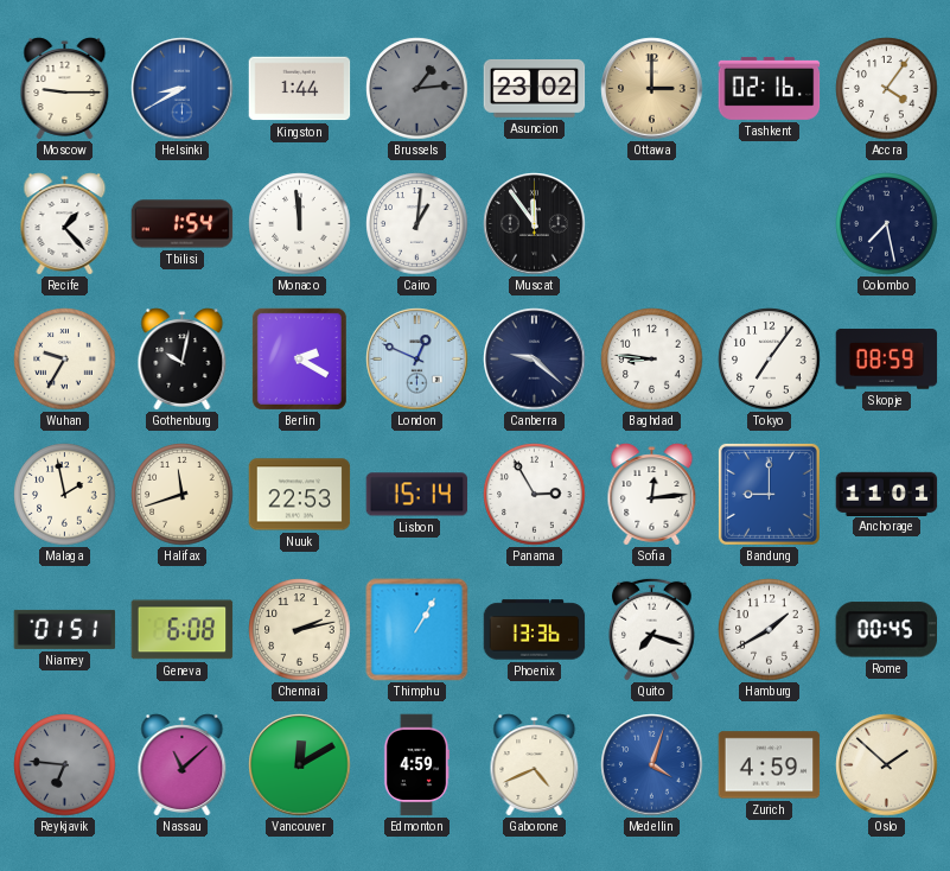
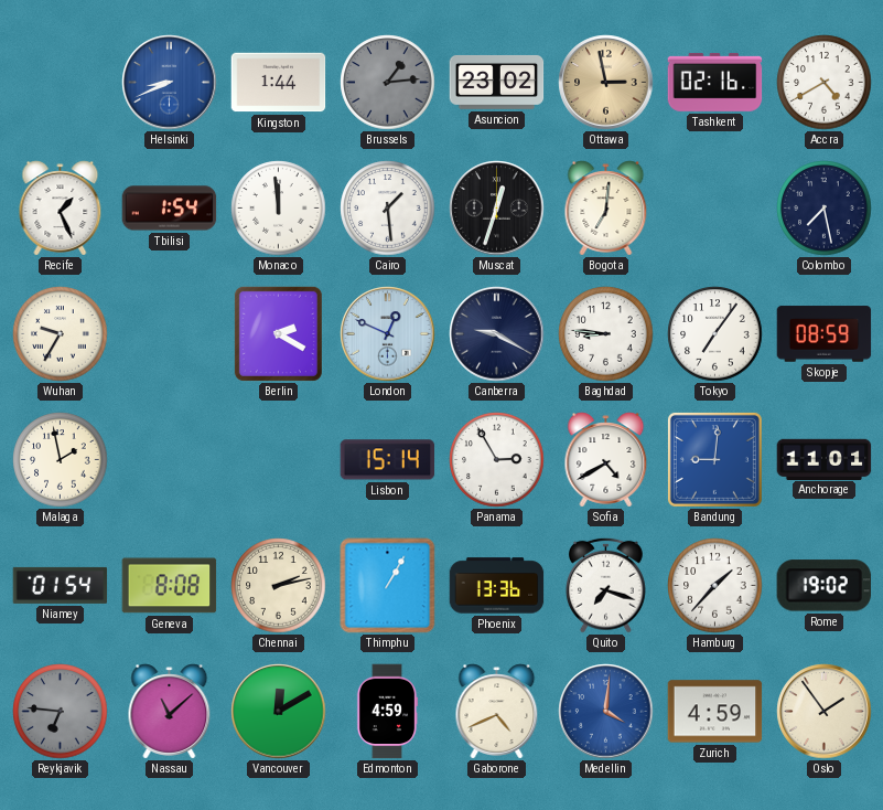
Moscow: 9:15 -> none
Helsinki: 8:40 -> 8:41
Ottawa: 3:00 -> 2:58
Accra: 4:06 -> 4:40
Recife: 1:23 -> 1:26
Cairo: 1:01 -> 1:29
Muscat: 11:54 -> 12:33
Bogota: none -> 7:01
Gothenburg: 10:02 -> none
Canberra: 9:22 -> 9:20
Halifax: 11:42 -> none
Nuuk: 22:53 -> none
Sofia: 12:14 -> 4:40
Bandung: 9:00 -> 9:01
Niamey: 01:51 -> 01:54
Geneva: 6:08 -> 8:08
Hamburg: 1:40 -> 1:37
Rome: 00:45 -> 19:02
Medellin: 4:03 -> 4:01
Oslo: 1:52 -> 1:54
